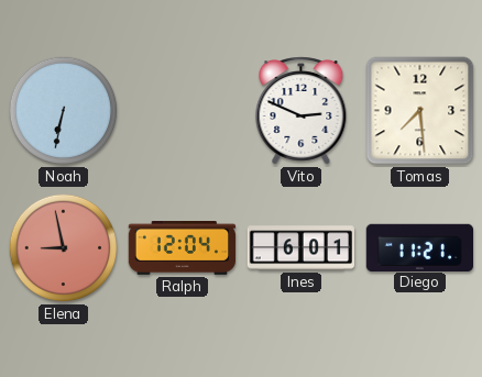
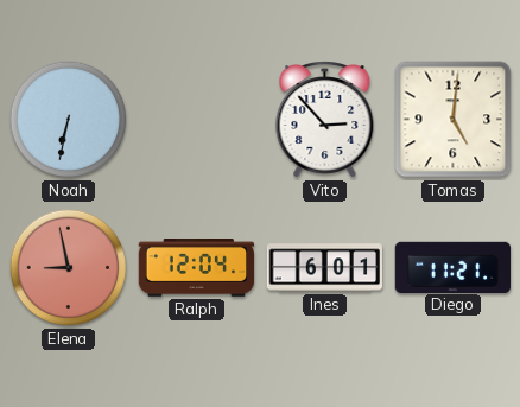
Vito: 2:49 -> 2:53
Tomas: 7:29 -> 5:01
